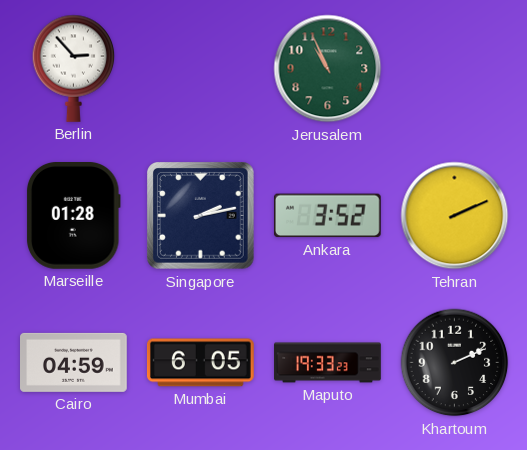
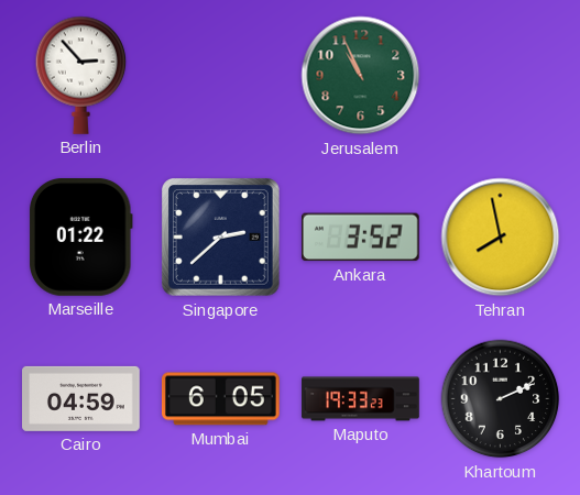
Marseille: 01:28 -> 01:22
Singapore: 2:13 -> 2:38
Tehran: 2:11 -> 7:58
